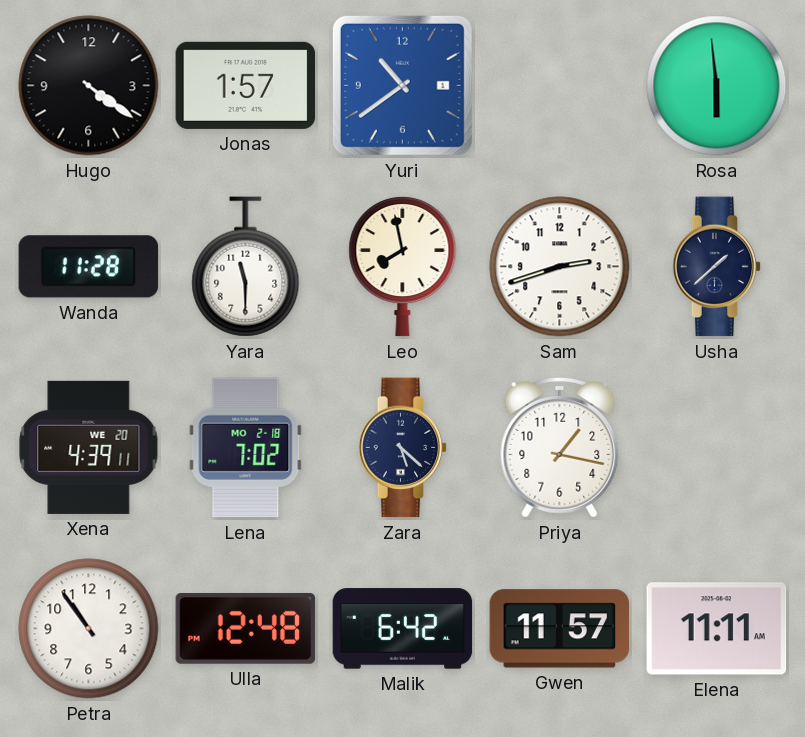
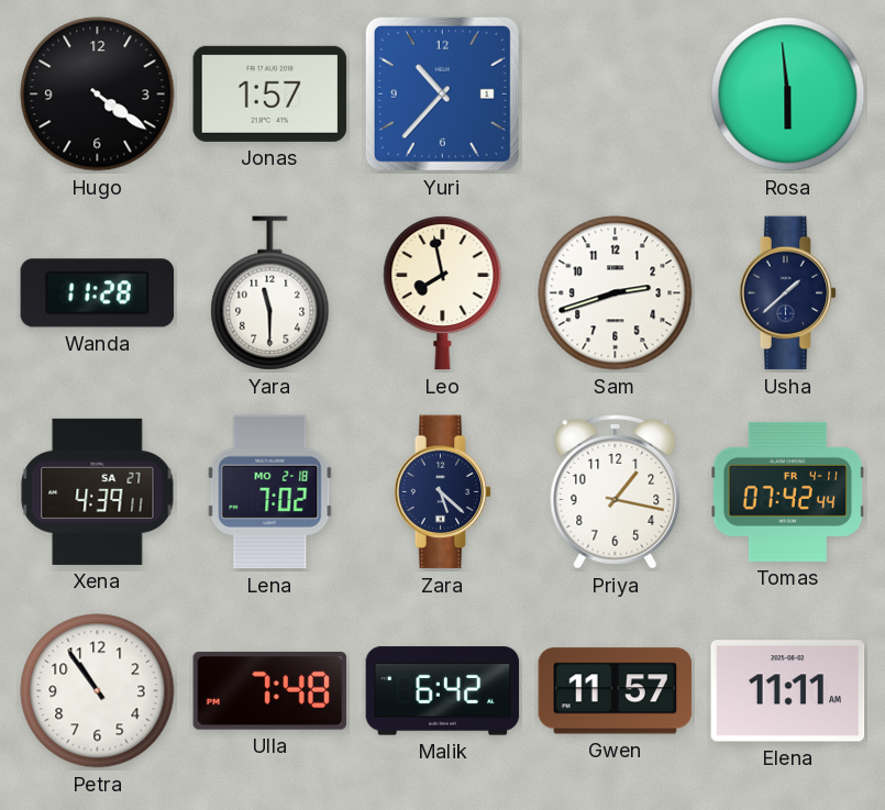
Yuri: 10:39 -> 10:37
Xena date: WE 20 -> SA 27
Tomas: none -> 07:42
Ulla: 12:48 -> 7:48
